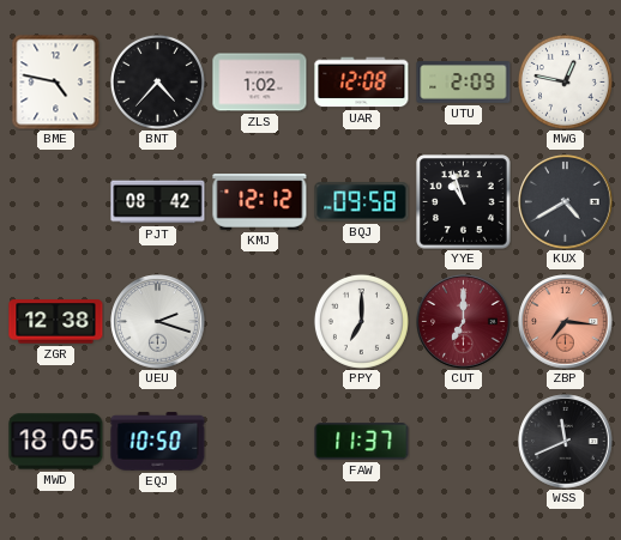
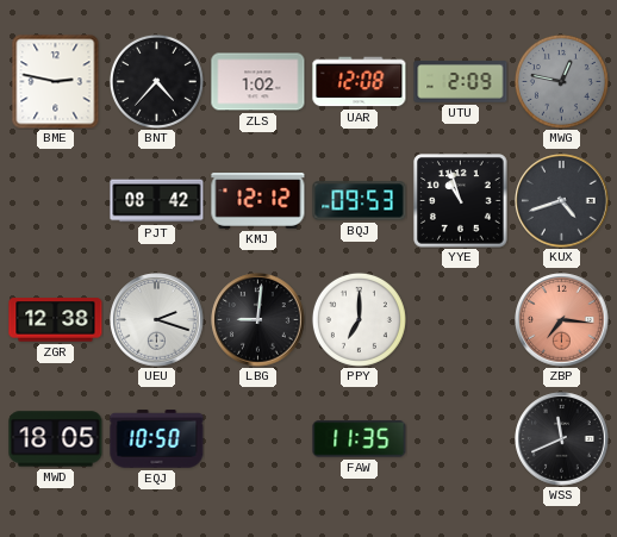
BME: 4:47 -> 2:47
MWG dial: white -> grey
BQJ: 09:58 -> 09:53
KUX: 4:40 -> 4:42
LBG: none -> 9:01
CUT: 7:00 -> none
FAW: 11:37 -> 11:35
